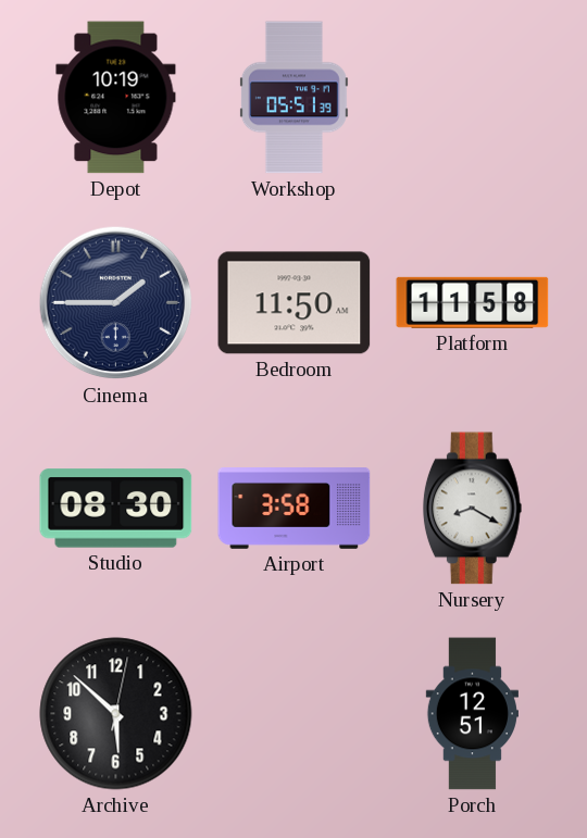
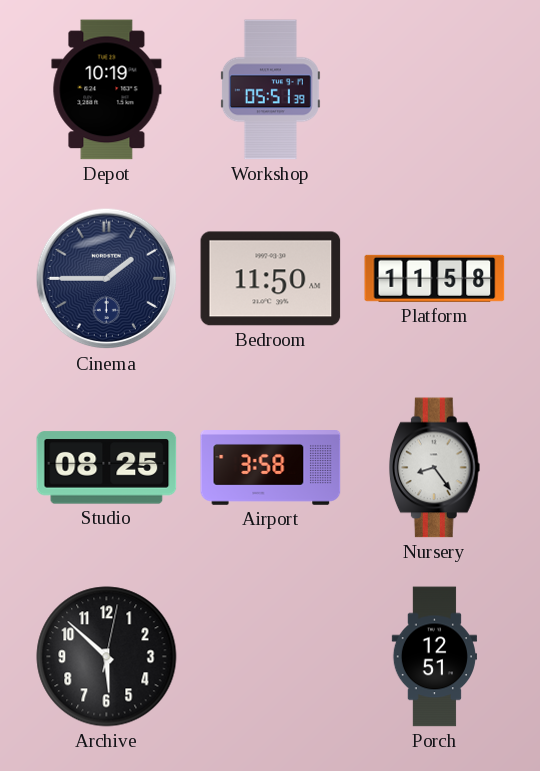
Studio: 08:30 -> 08:25
Nursery: 8:20 -> 8:24
